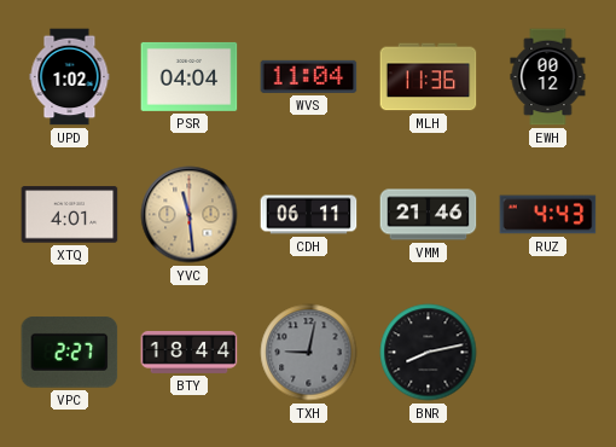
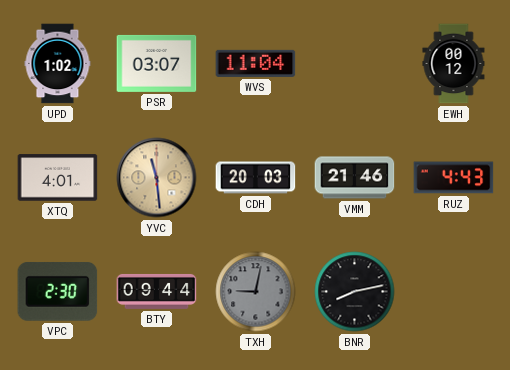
PSR: 04:04 -> 03:07
MLH: 11:36 -> none
CDH: 06:11 -> 20:03
VPC: 2:27 -> 2:30
BTY: 18:44 -> 09:44
